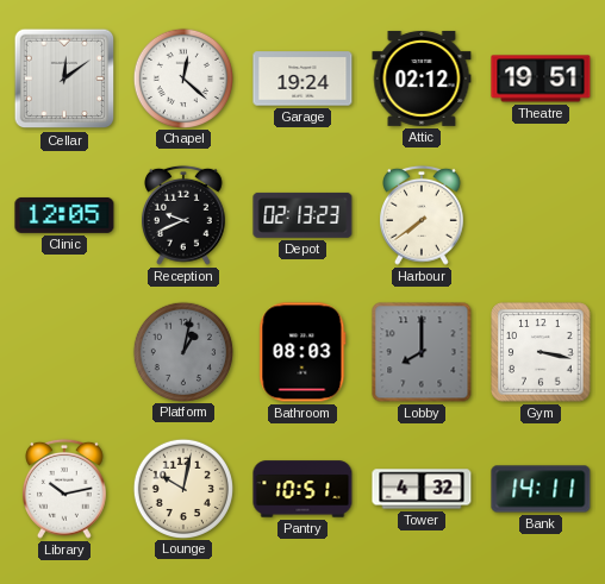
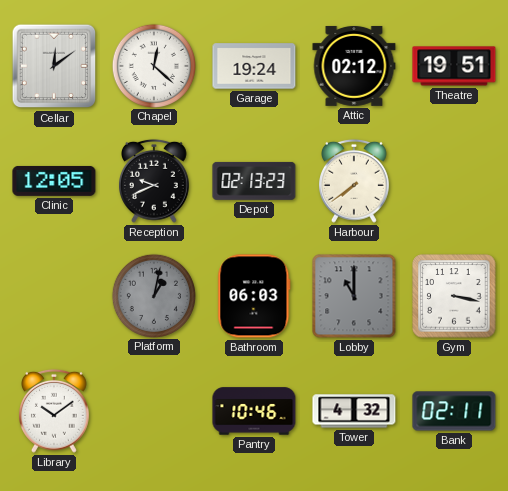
Bathroom: 08:03 -> 06:03
Lobby: 8:00 -> 11:00
Library: 10:13 -> 10:09
Lounge: 10:02 -> none
Pantry: 10:51 -> 10:46
Bank: 14:11 -> 02:11
